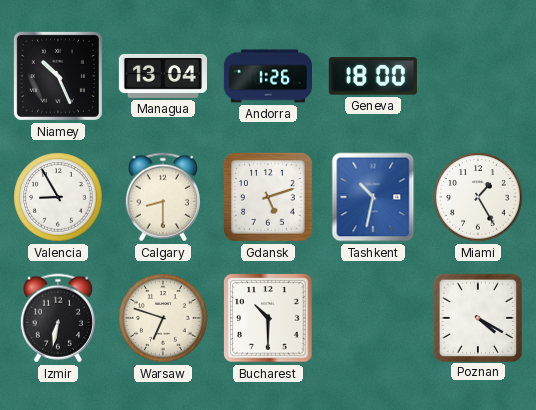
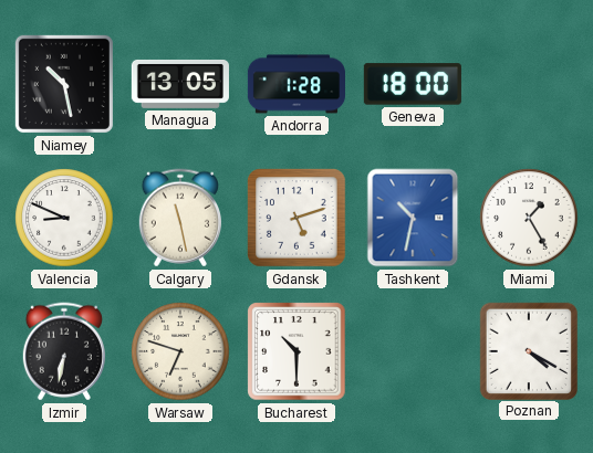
Niamey: 10:26 -> 10:28
Managua: 13:04 -> 13:05
Andorra: 1:26 -> 1:28
Valencia: 8:55 -> 8:49
Calgary: 8:30 -> 11:28
